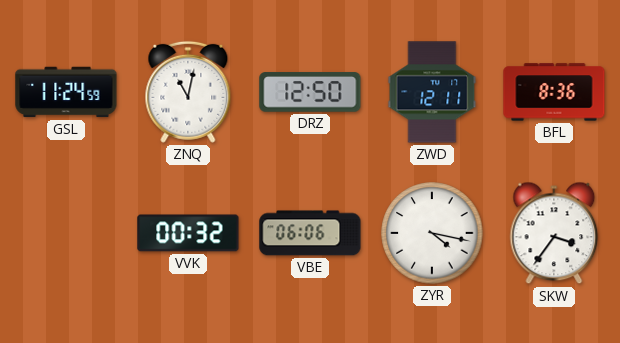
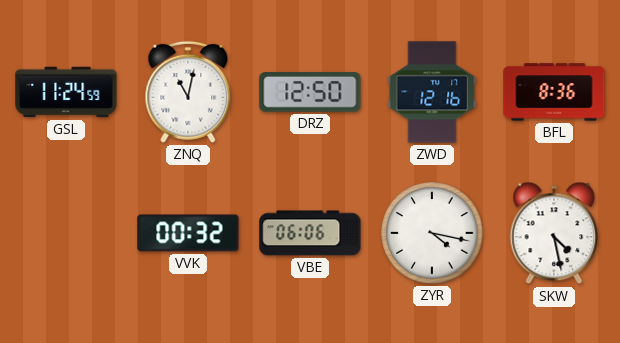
ZWD: 12:11 -> 12:16
SKW: 3:36 -> 4:28
